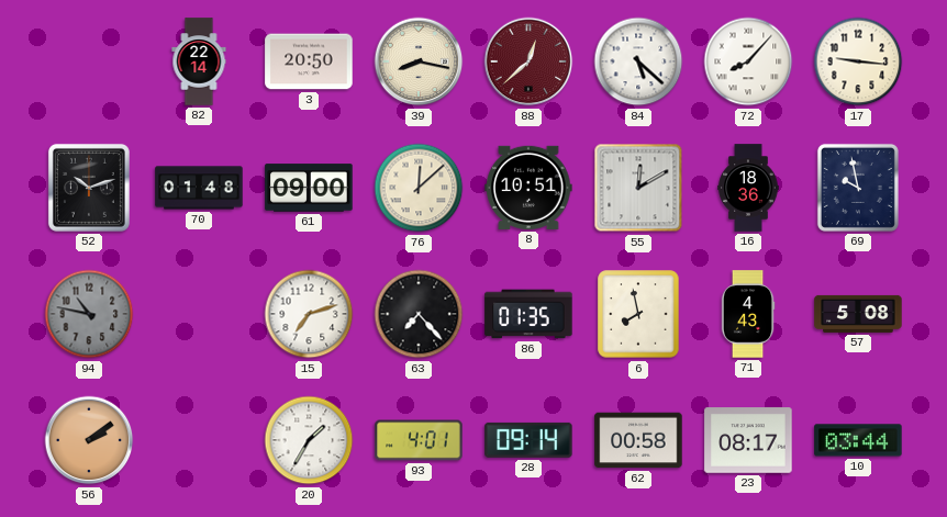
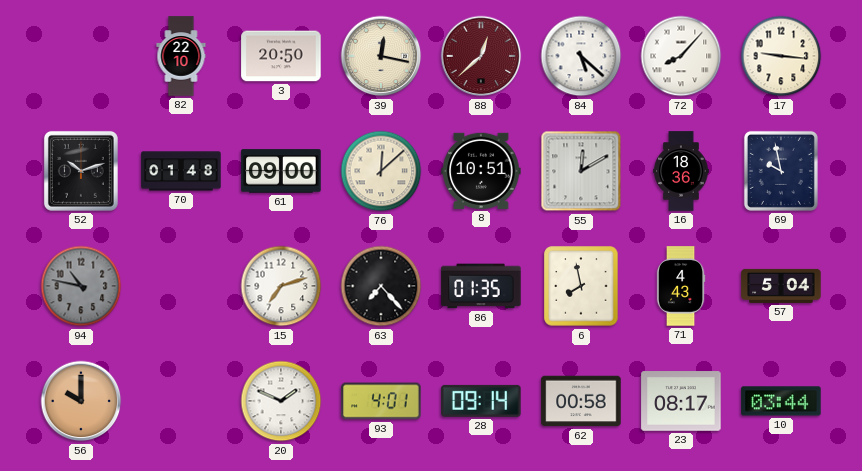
82: 22:14 -> 22:10
39: 8:17 -> 12:17
57: 5:08 -> 5:04
56: 2:09 -> 10:00
20: 1:35 -> 1:49
